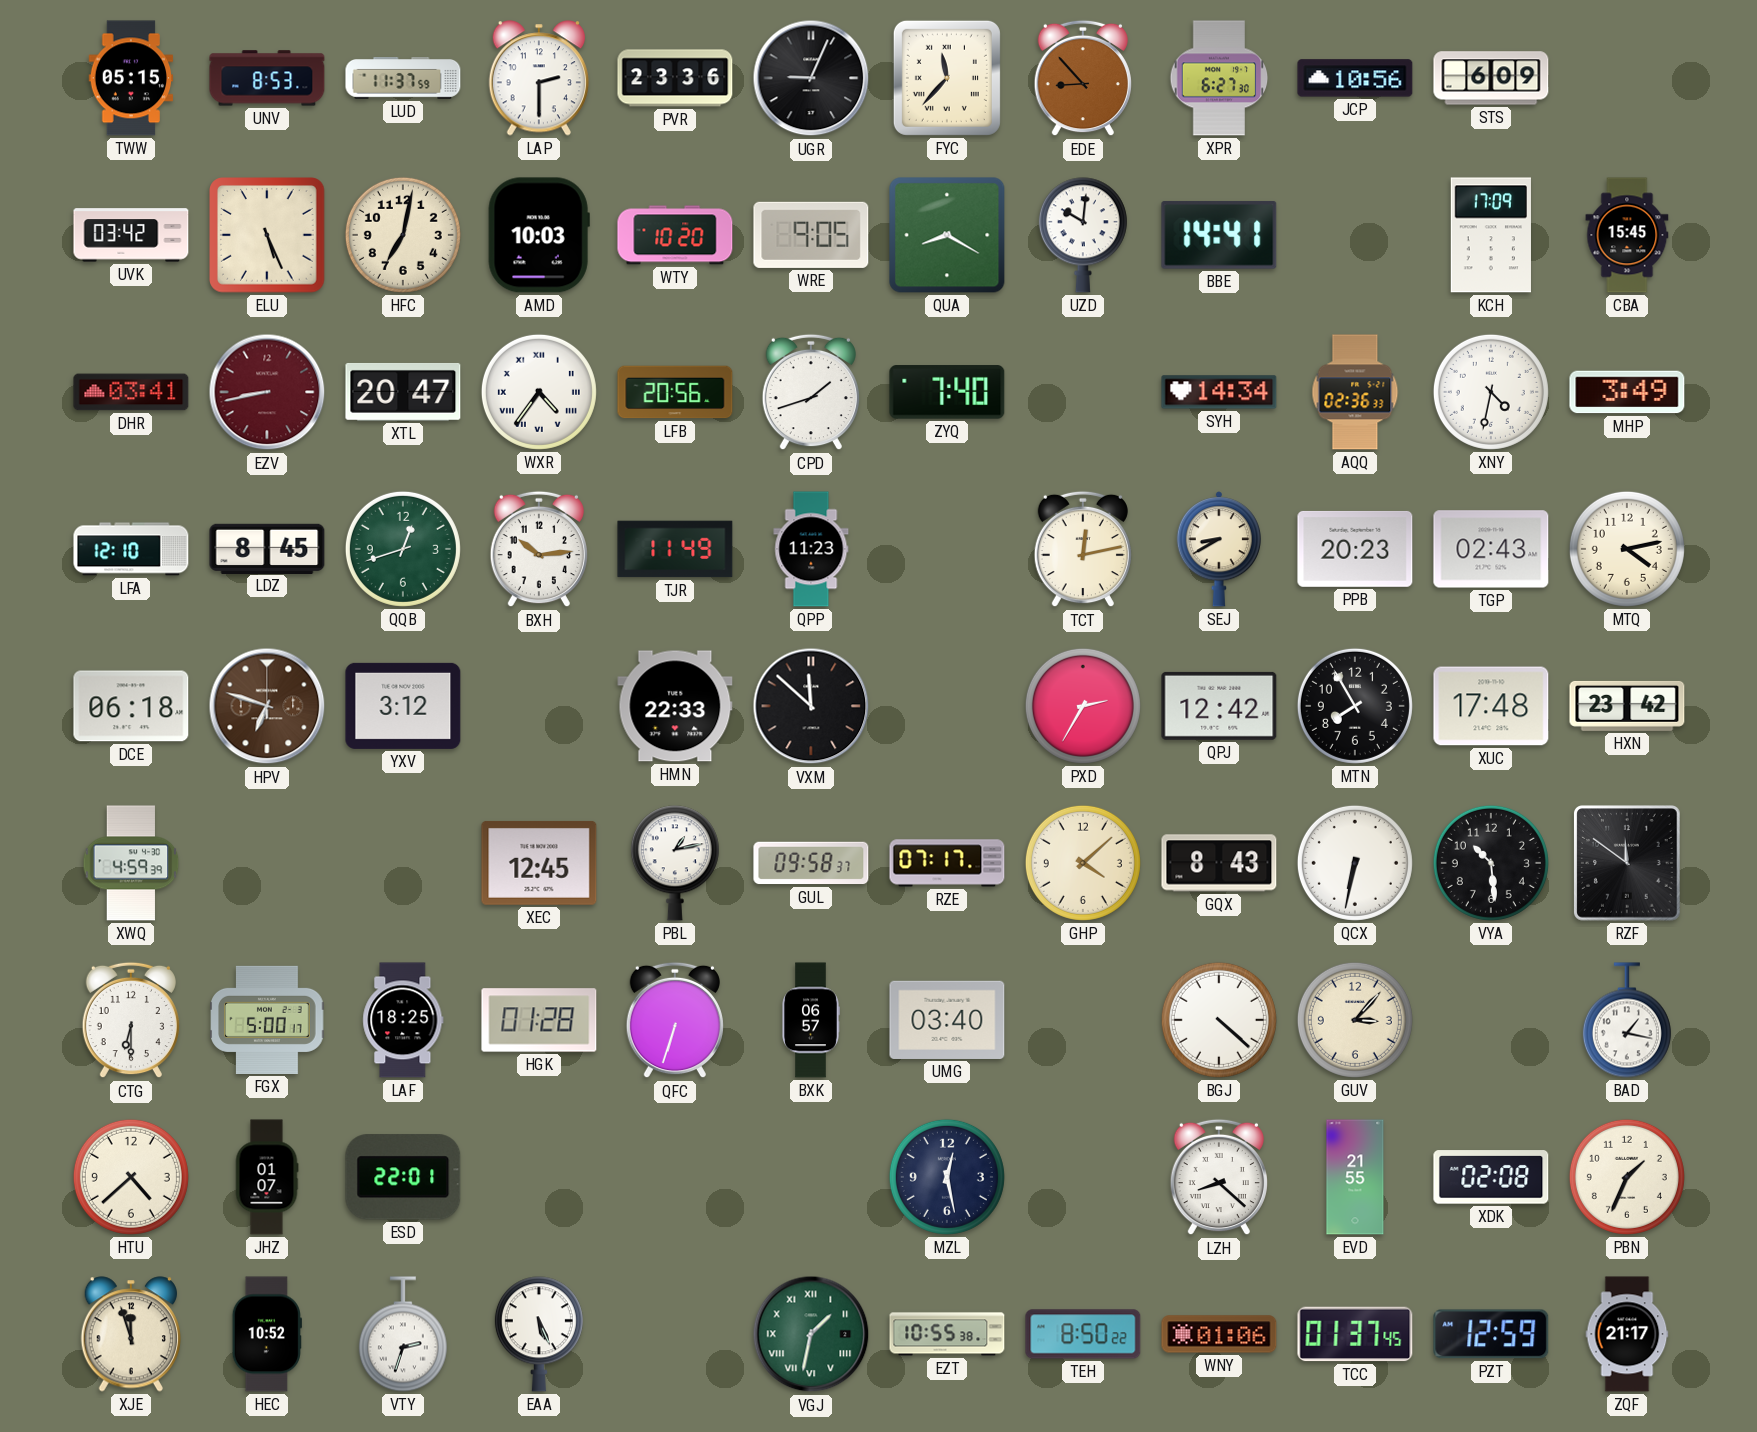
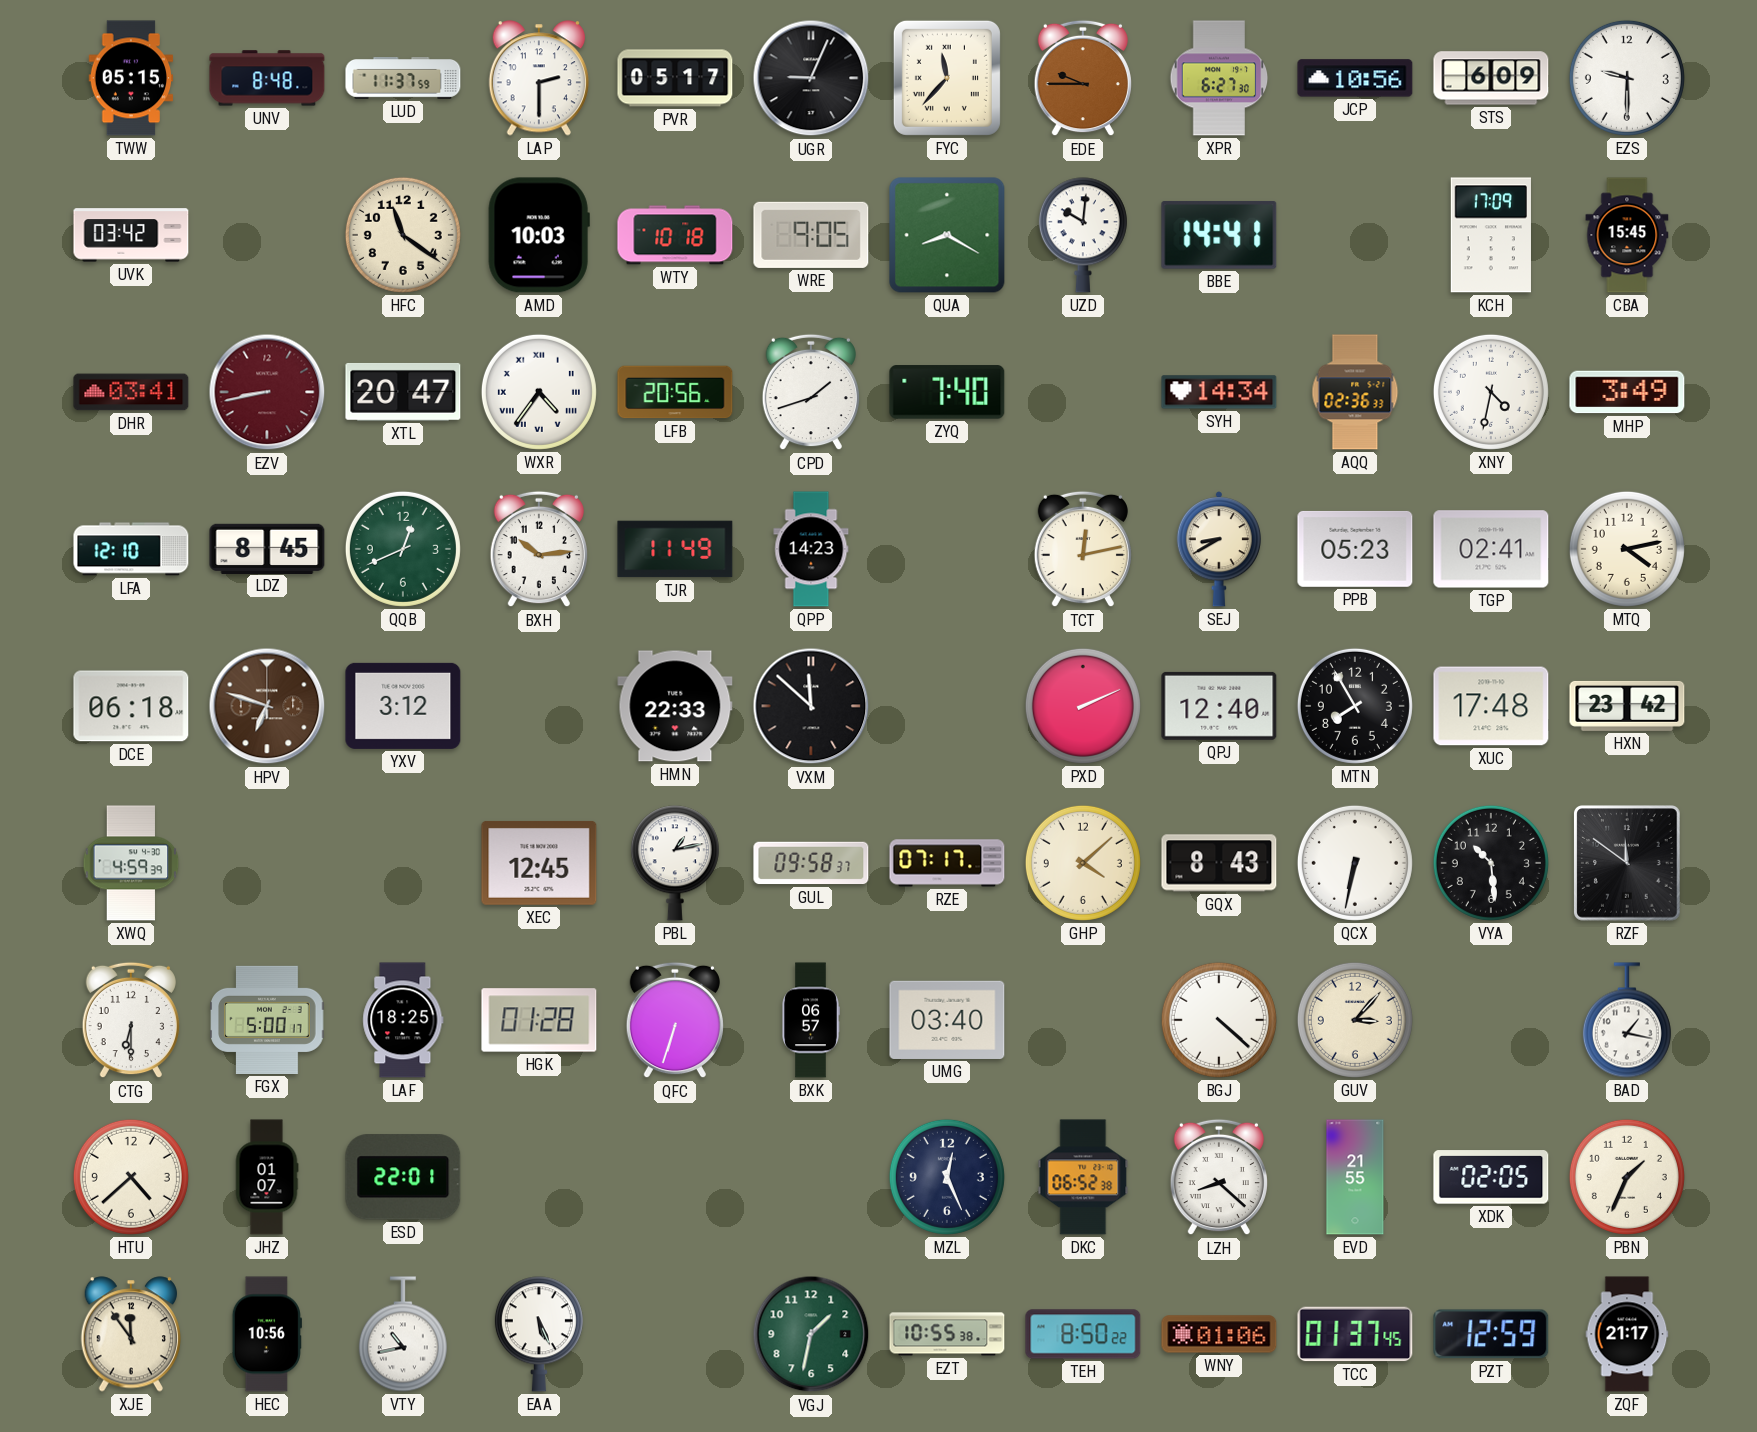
UNV: 8:53 -> 8:48
PVR: 23:36 -> 05:17
EDE: 8:53 -> 9:45
EZS: none -> 9:30
ELU: 5:26 -> none
HFC: 7:02 -> 11:21
WTY: 10:20 -> 10:18
QQB: 12:42 -> 12:41
QPP: 11:23 -> 14:23
PPB: 20:23 -> 05:23
TGP: 02:43 -> 02:41
PXD: 2:35 -> 2:11
QPJ: 12:42 -> 12:40
MZL: 12:28 -> 12:26
DKC: none -> 06:52
XDK: 02:08 -> 02:05
XJE: 11:57 -> 11:54
HEC: 10:52 -> 10:56
VTY: 2:33 -> 10:43
VGJ numerals: Roman -> Arabic
